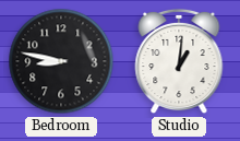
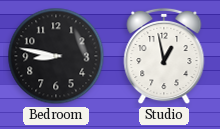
Studio: 1:01 -> 12:58
